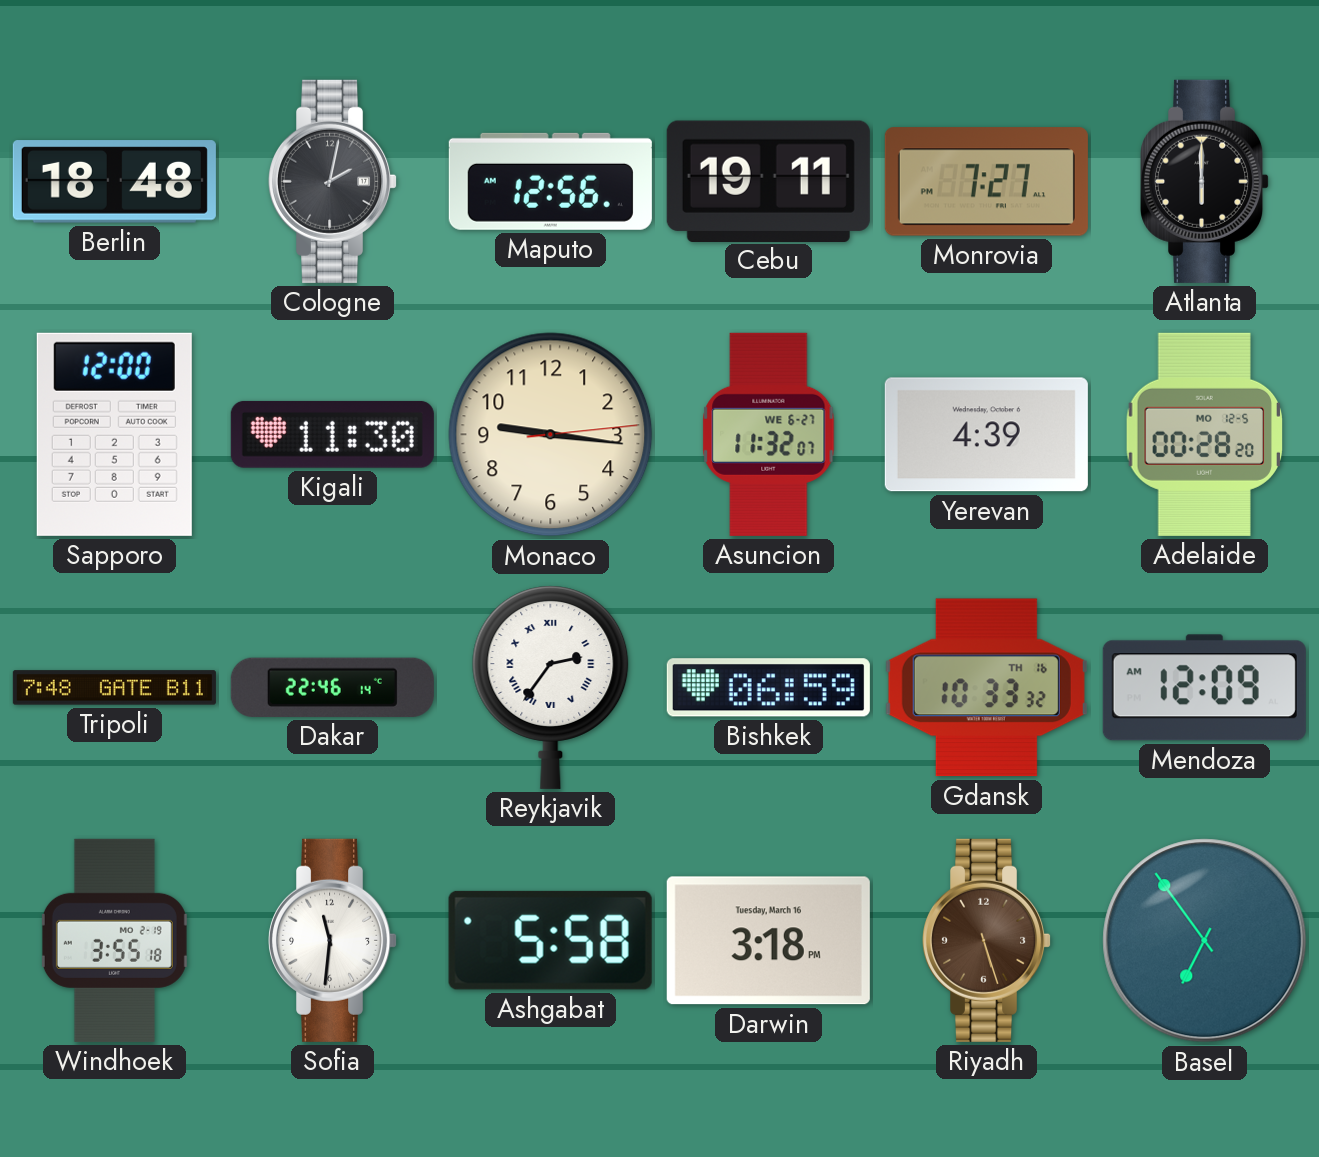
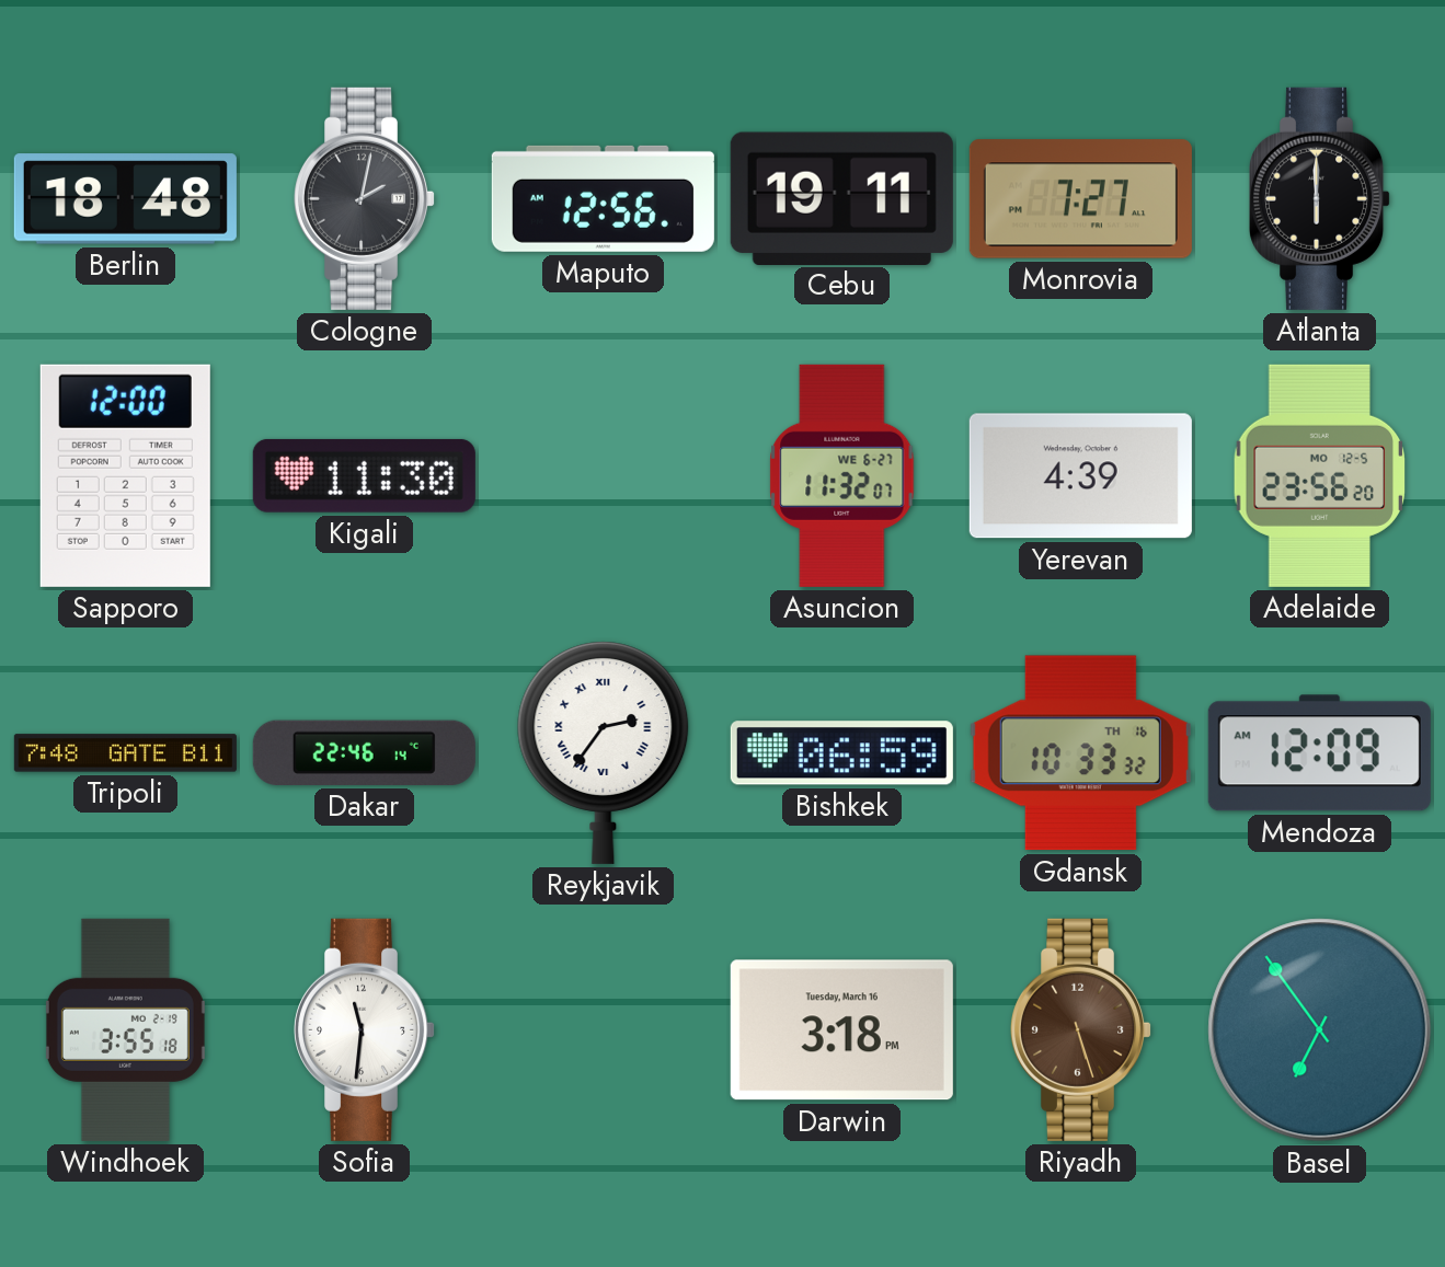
Monaco: 9:16 -> none
Adelaide: 00:28 -> 23:56
Ashgabat: 5:58 -> none
